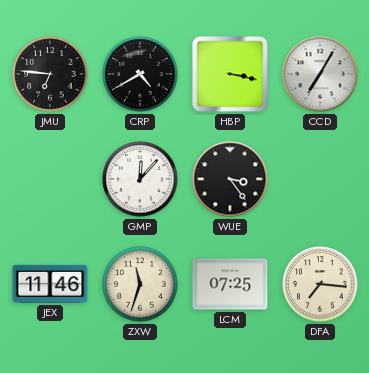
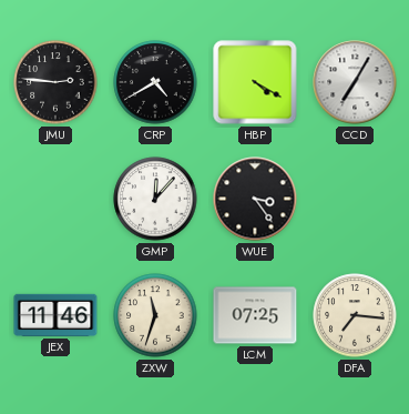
JMU: 6:46 -> 2:46
HBP: 3:17 -> 4:20
